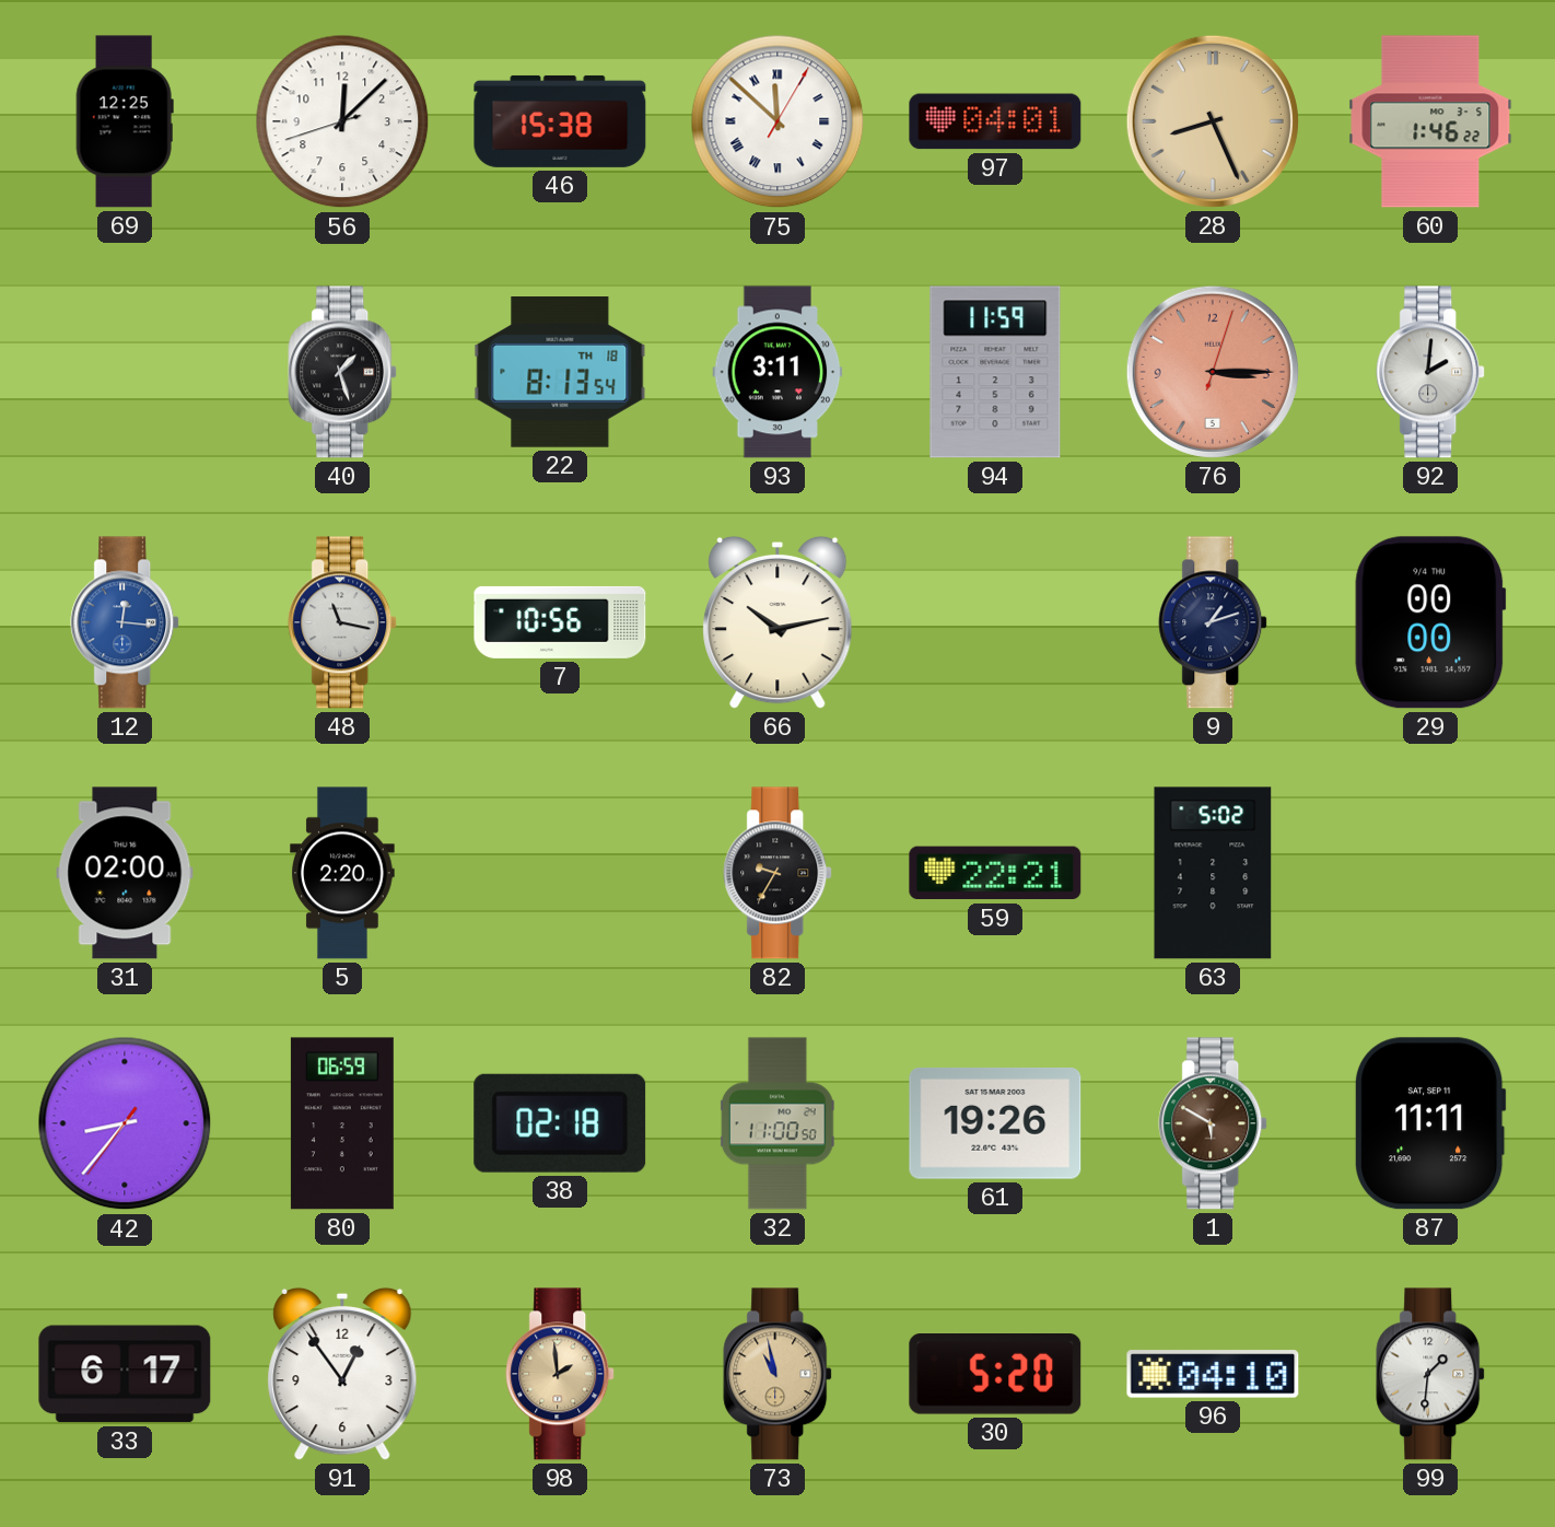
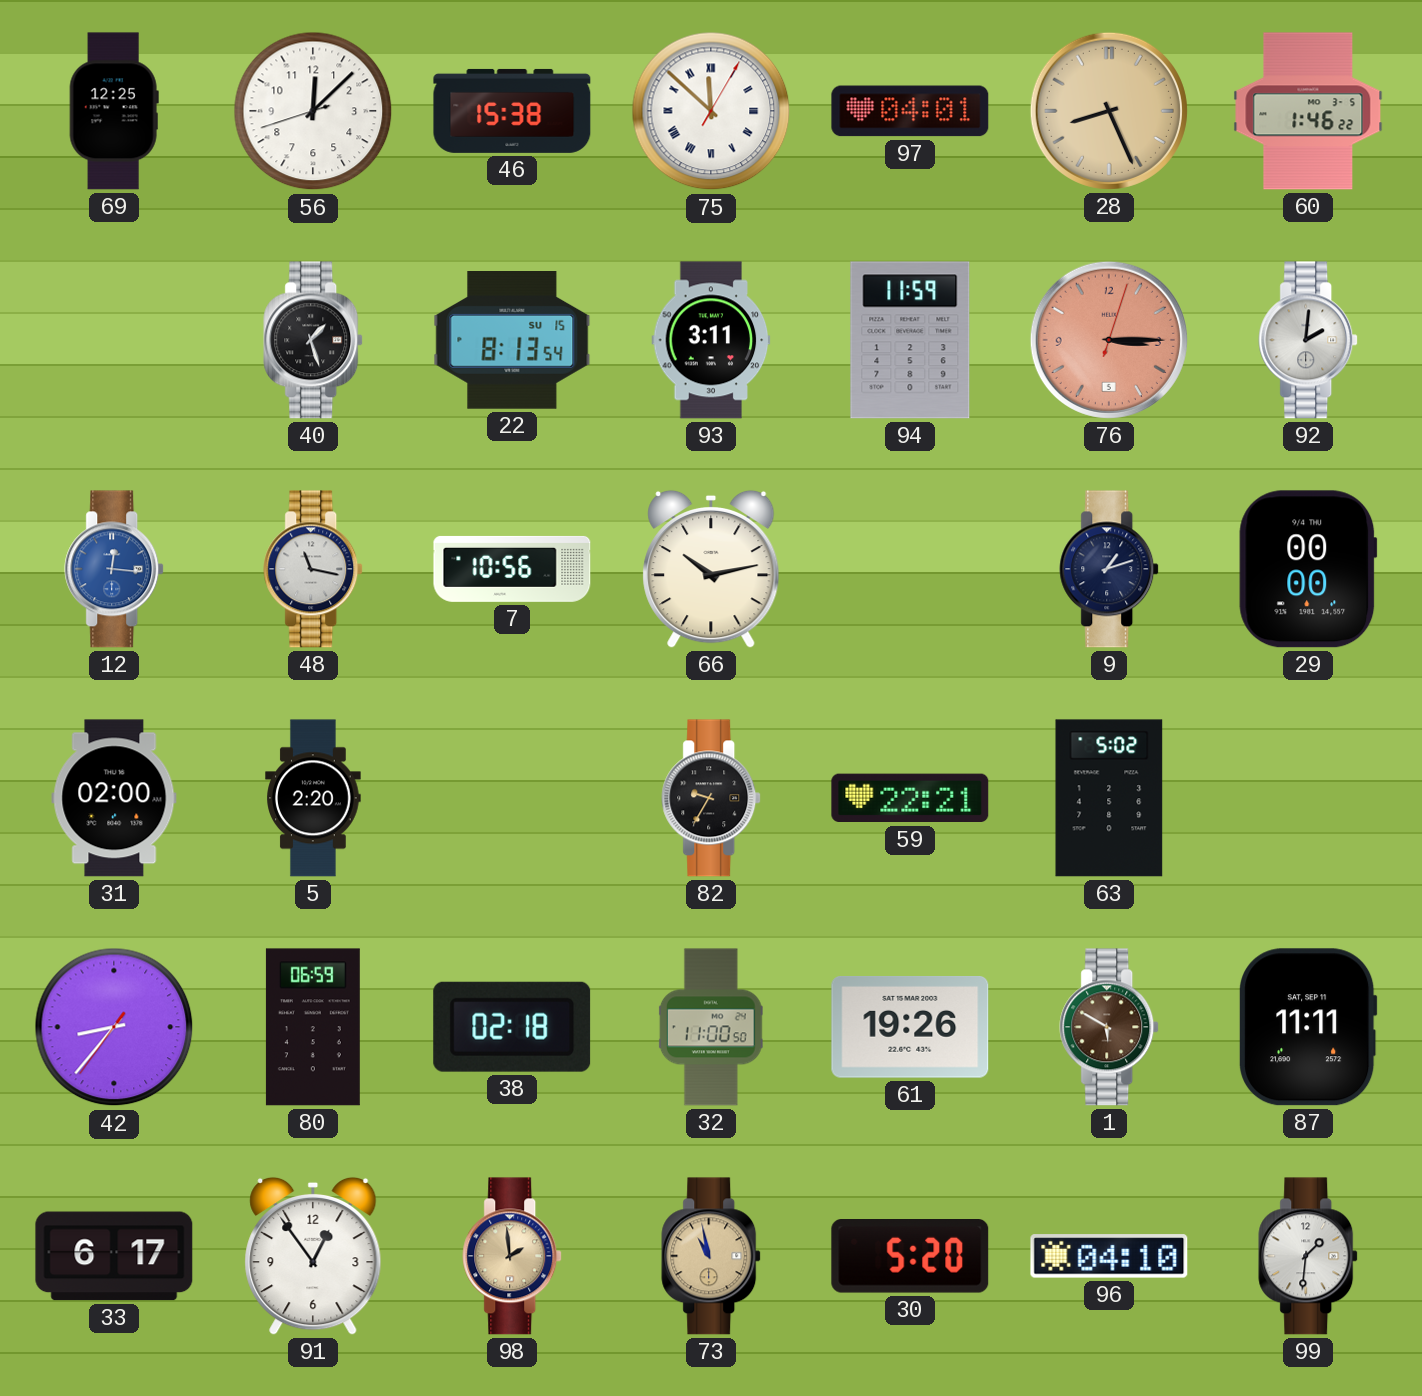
22 date: TH 18 -> SU 15
